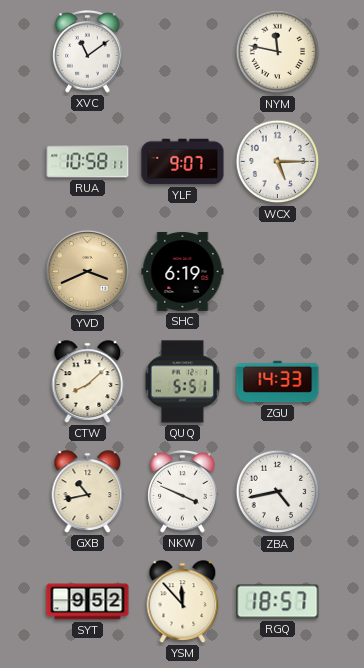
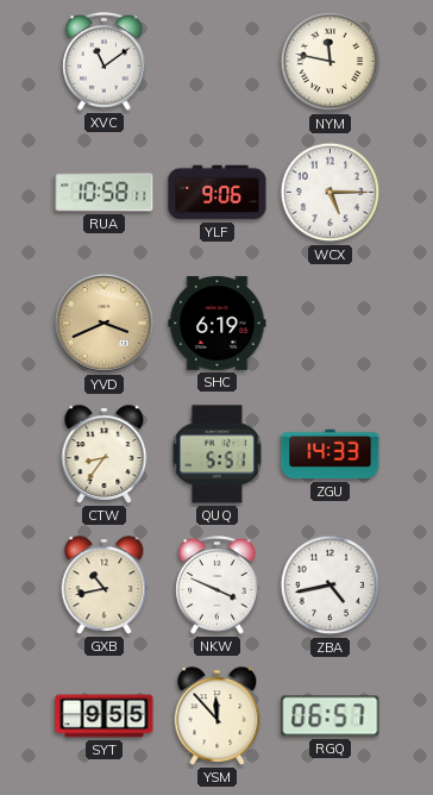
YLF: 9:07 -> 9:06
CTW: 8:08 -> 8:36
SYT: 9:52 -> 9:55
RGQ: 18:57 -> 06:57
